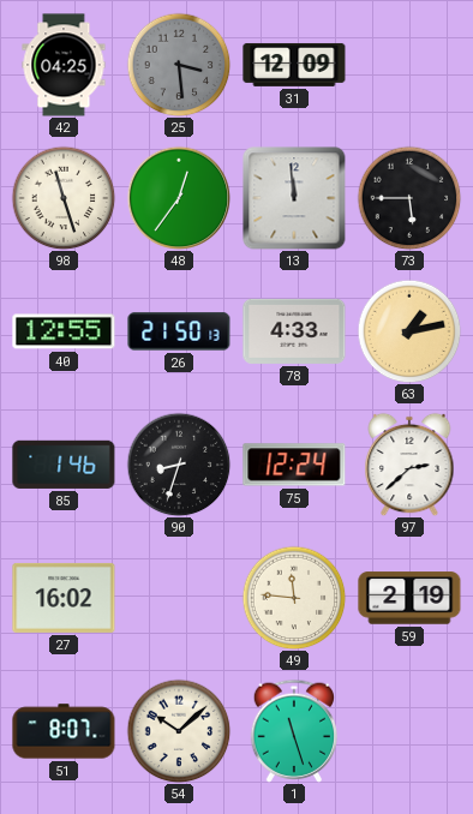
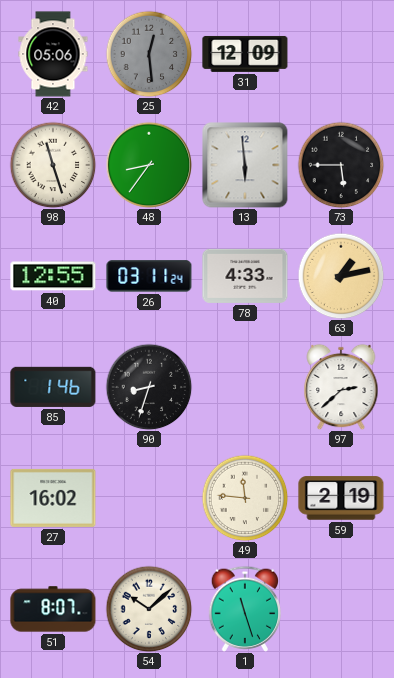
42: 04:25 -> 05:06
25: 3:29 -> 12:29
48: 12:36 -> 8:36
13: 11:59 -> 5:59
26: 21:50 -> 03:11
75: 12:24 -> none
